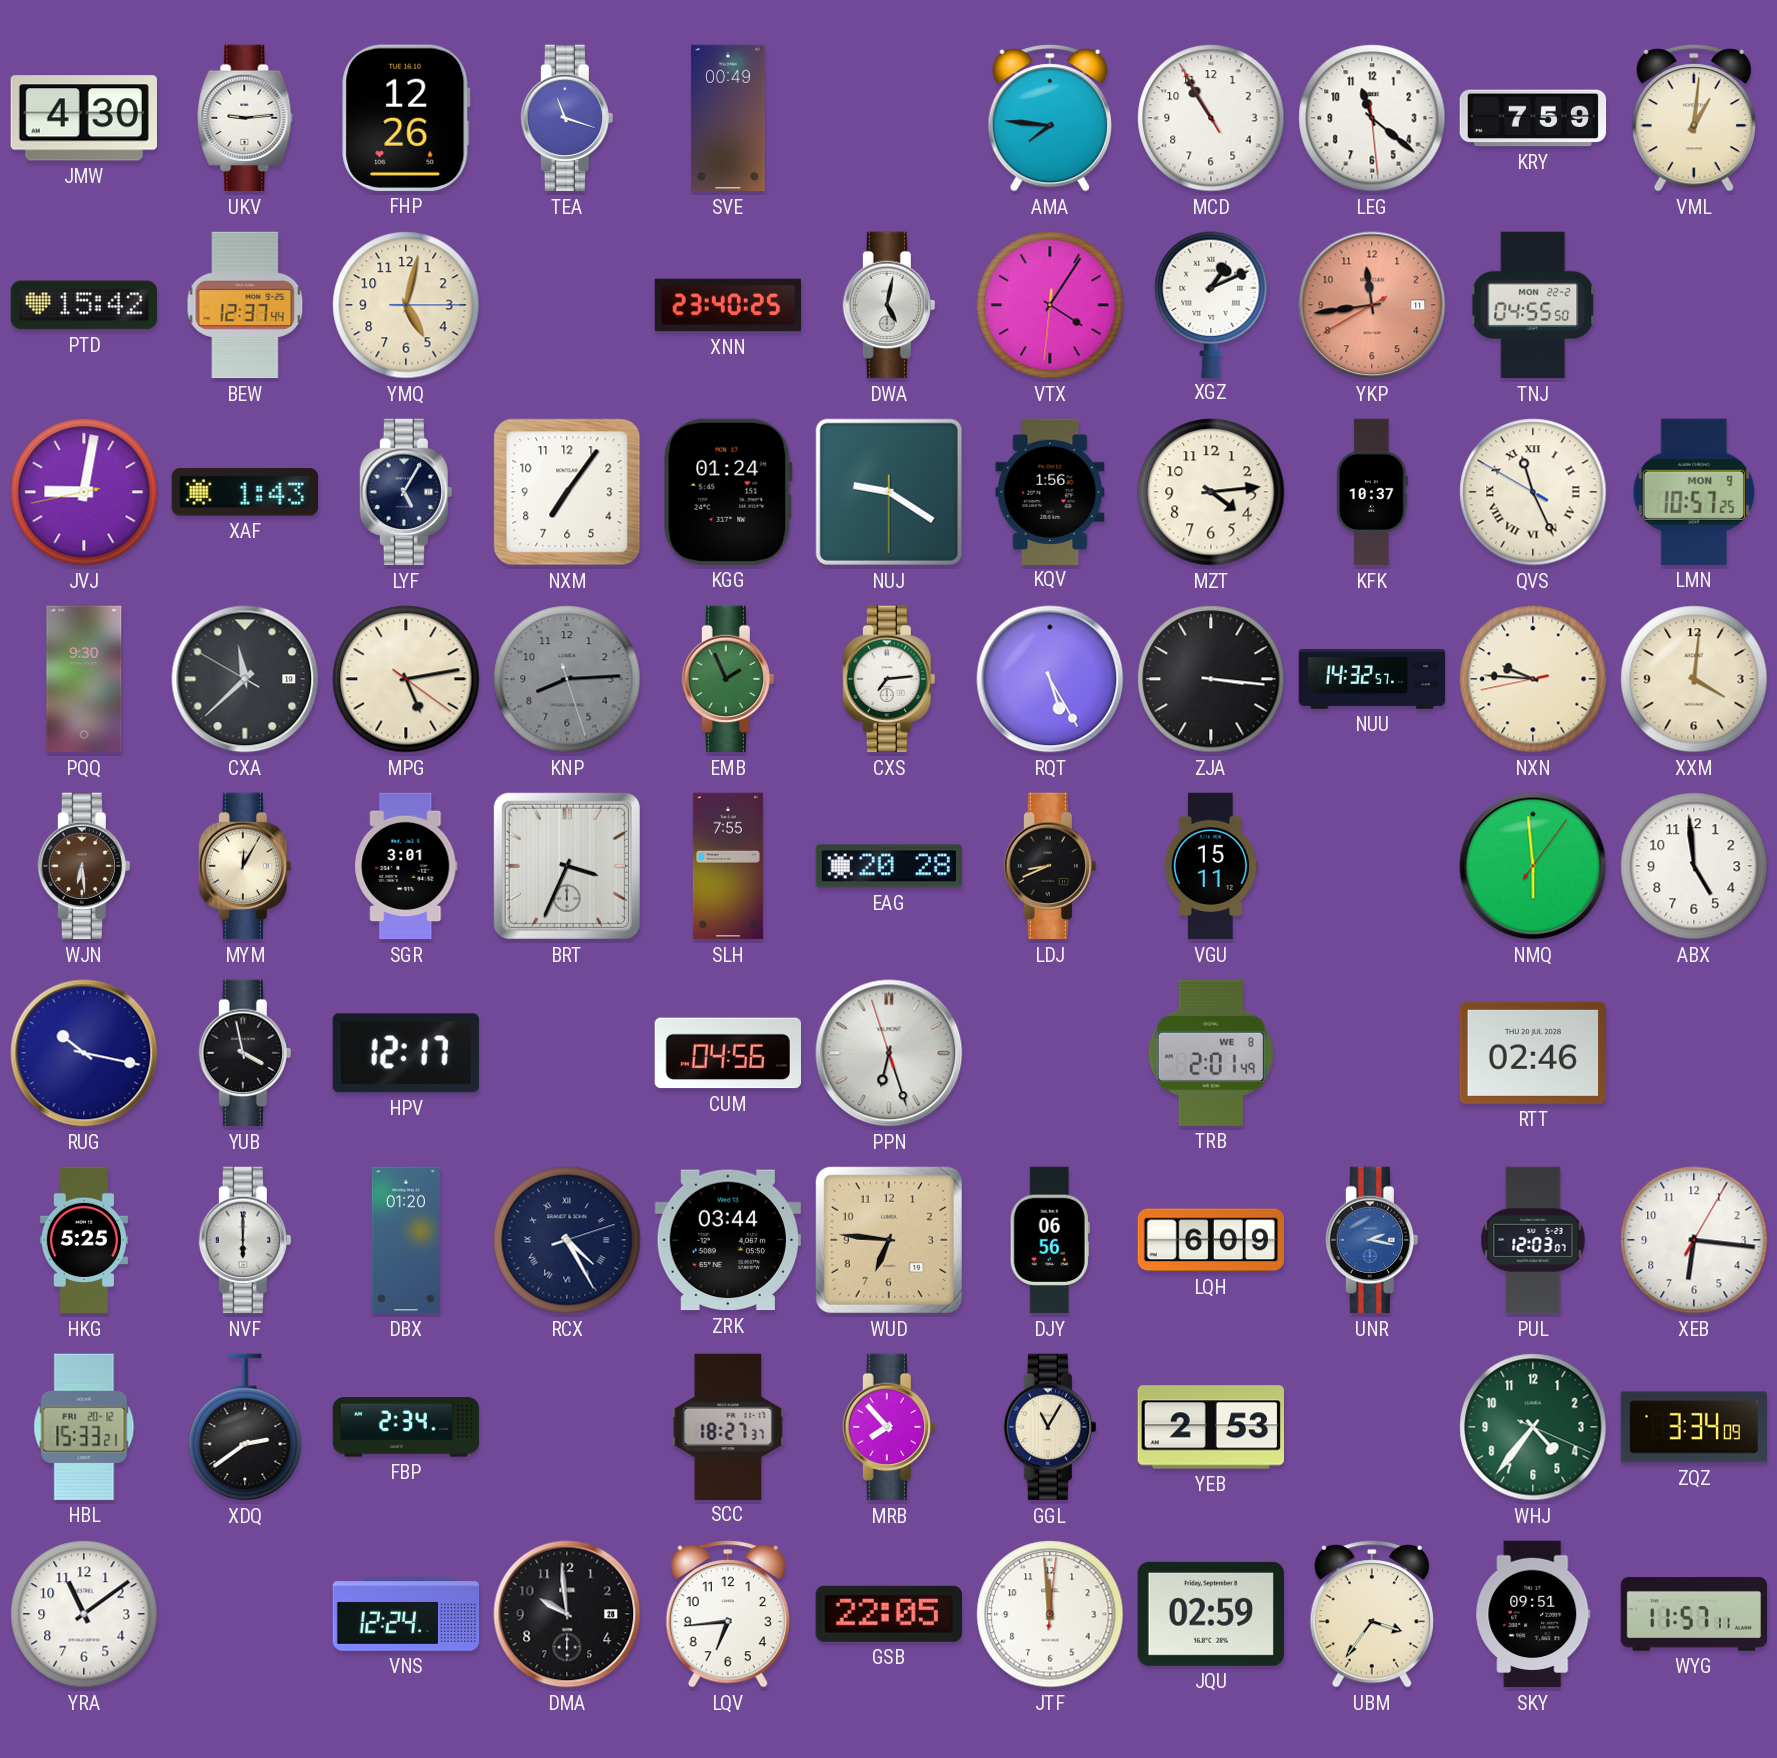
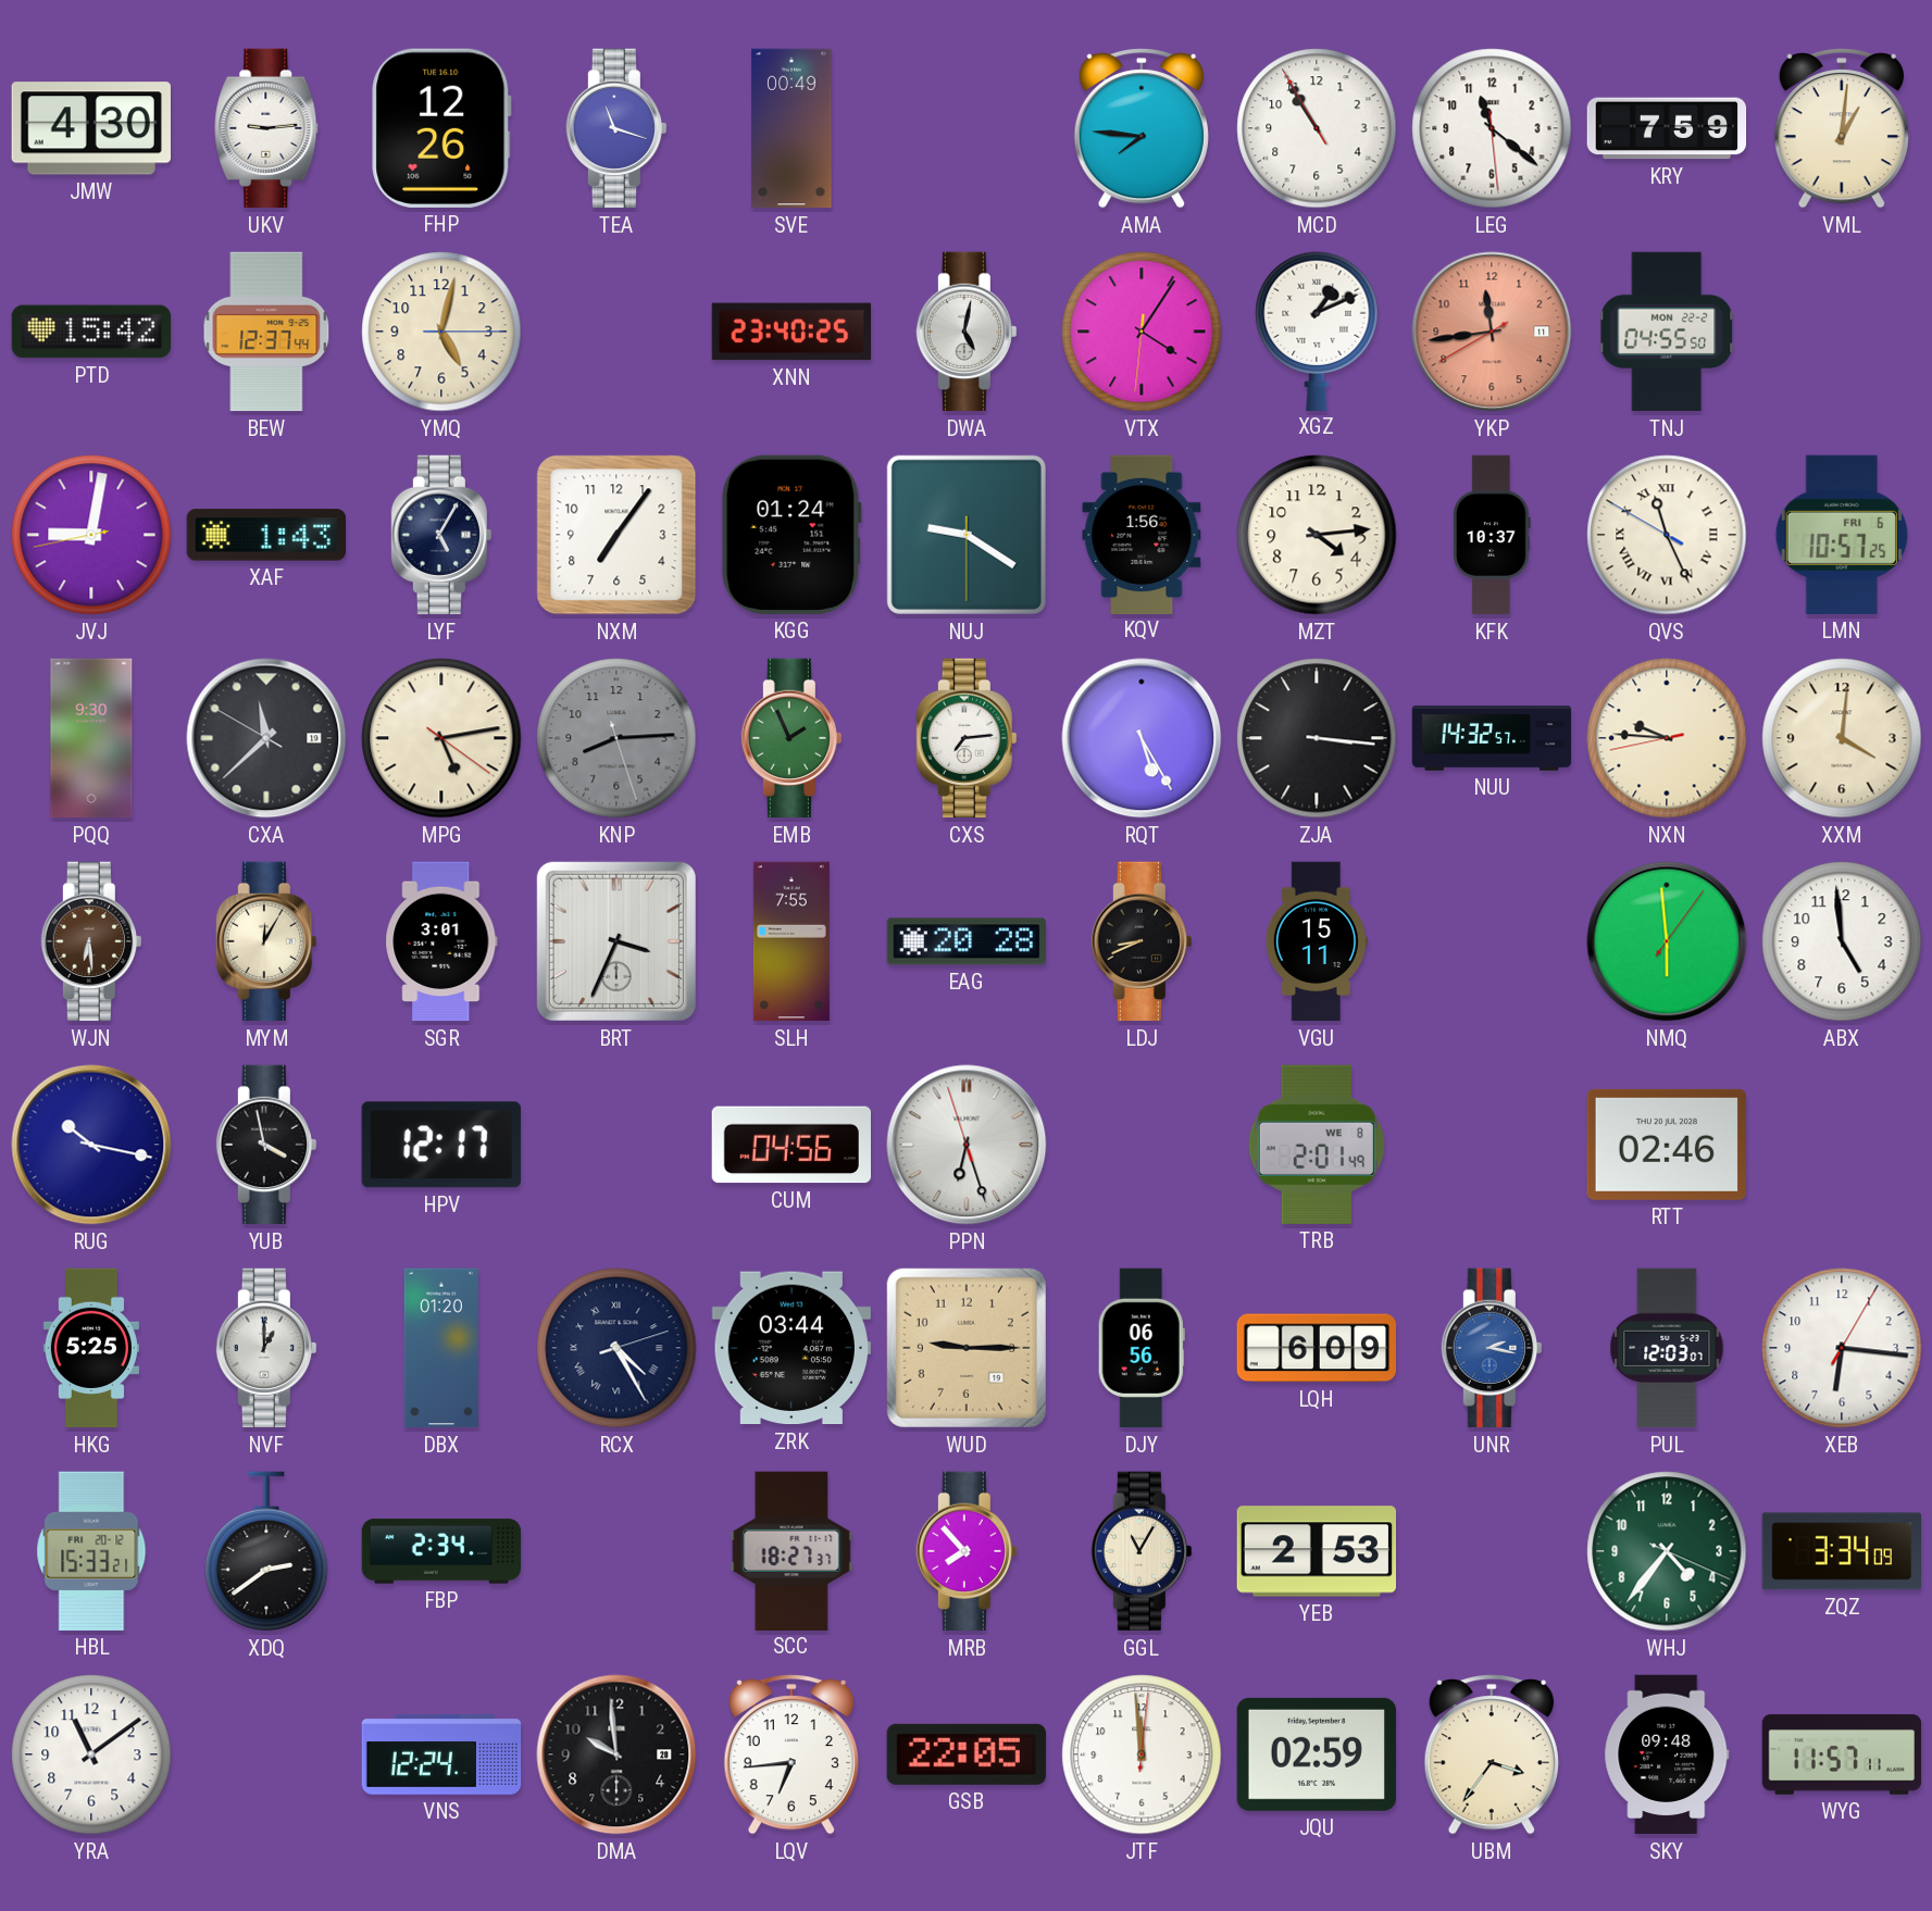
LMN date: MON 9 -> FRI 6
NVF: 6:00 -> 1:00
WUD: 6:46 -> 9:15
SKY: 09:51 -> 09:48
